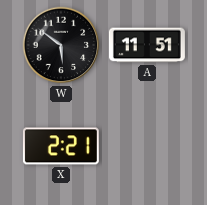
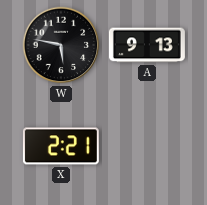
W: 5:51 -> 5:47
A: 11:51 -> 9:13
